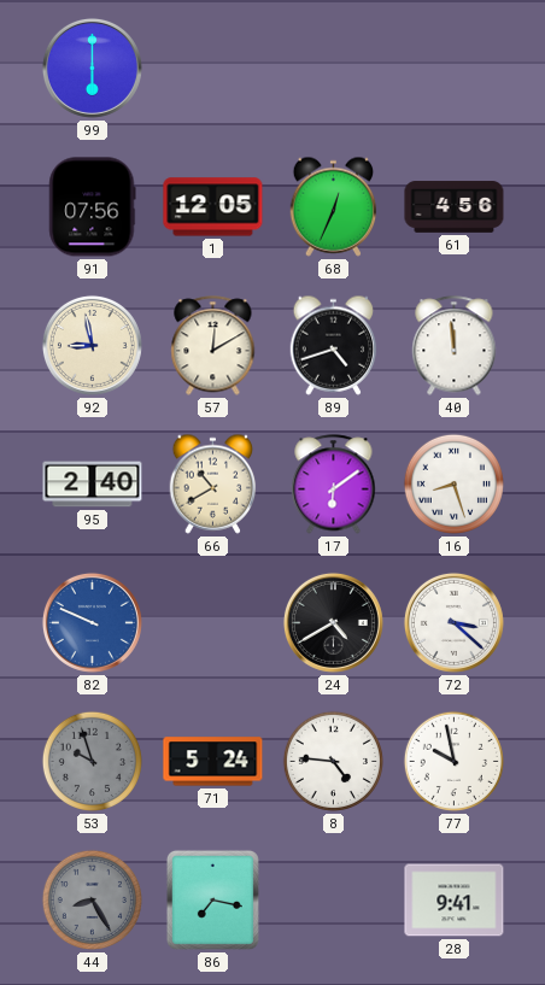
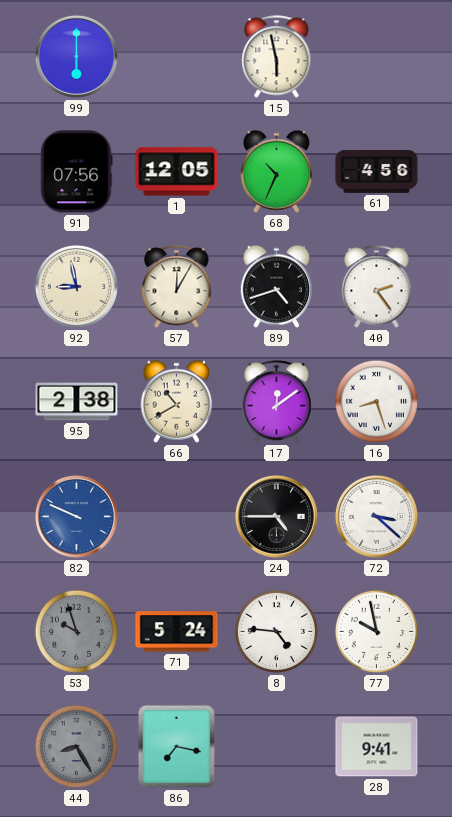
15: none -> 5:58
68: 12:34 -> 10:34
57: 12:10 -> 12:05
40: 11:59 -> 2:24
95: 2:40 -> 2:38
17: 6:09 -> 12:09
24: 4:40 -> 4:45
